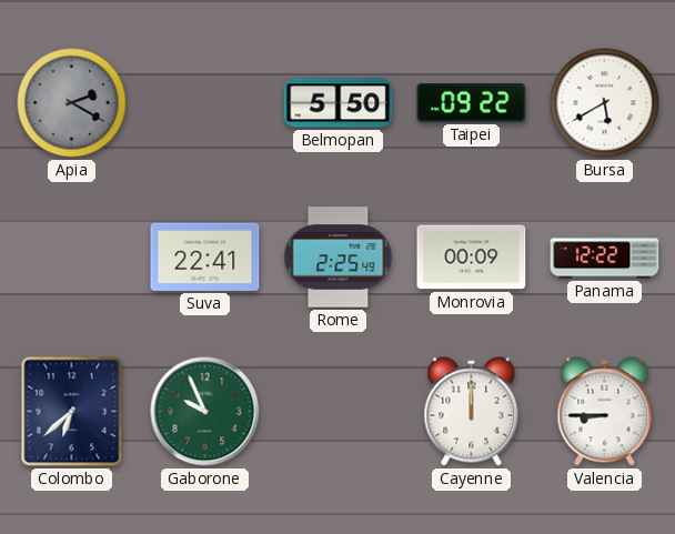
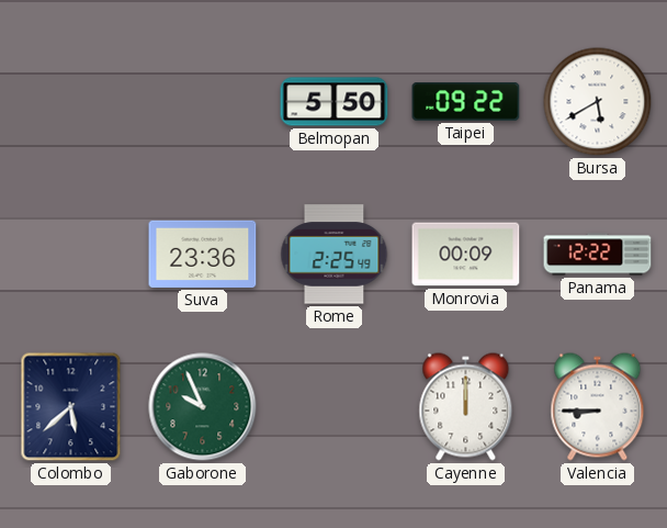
Apia: 2:20 -> none
Suva: 22:41 -> 23:36
Colombo: 6:38 -> 5:38
